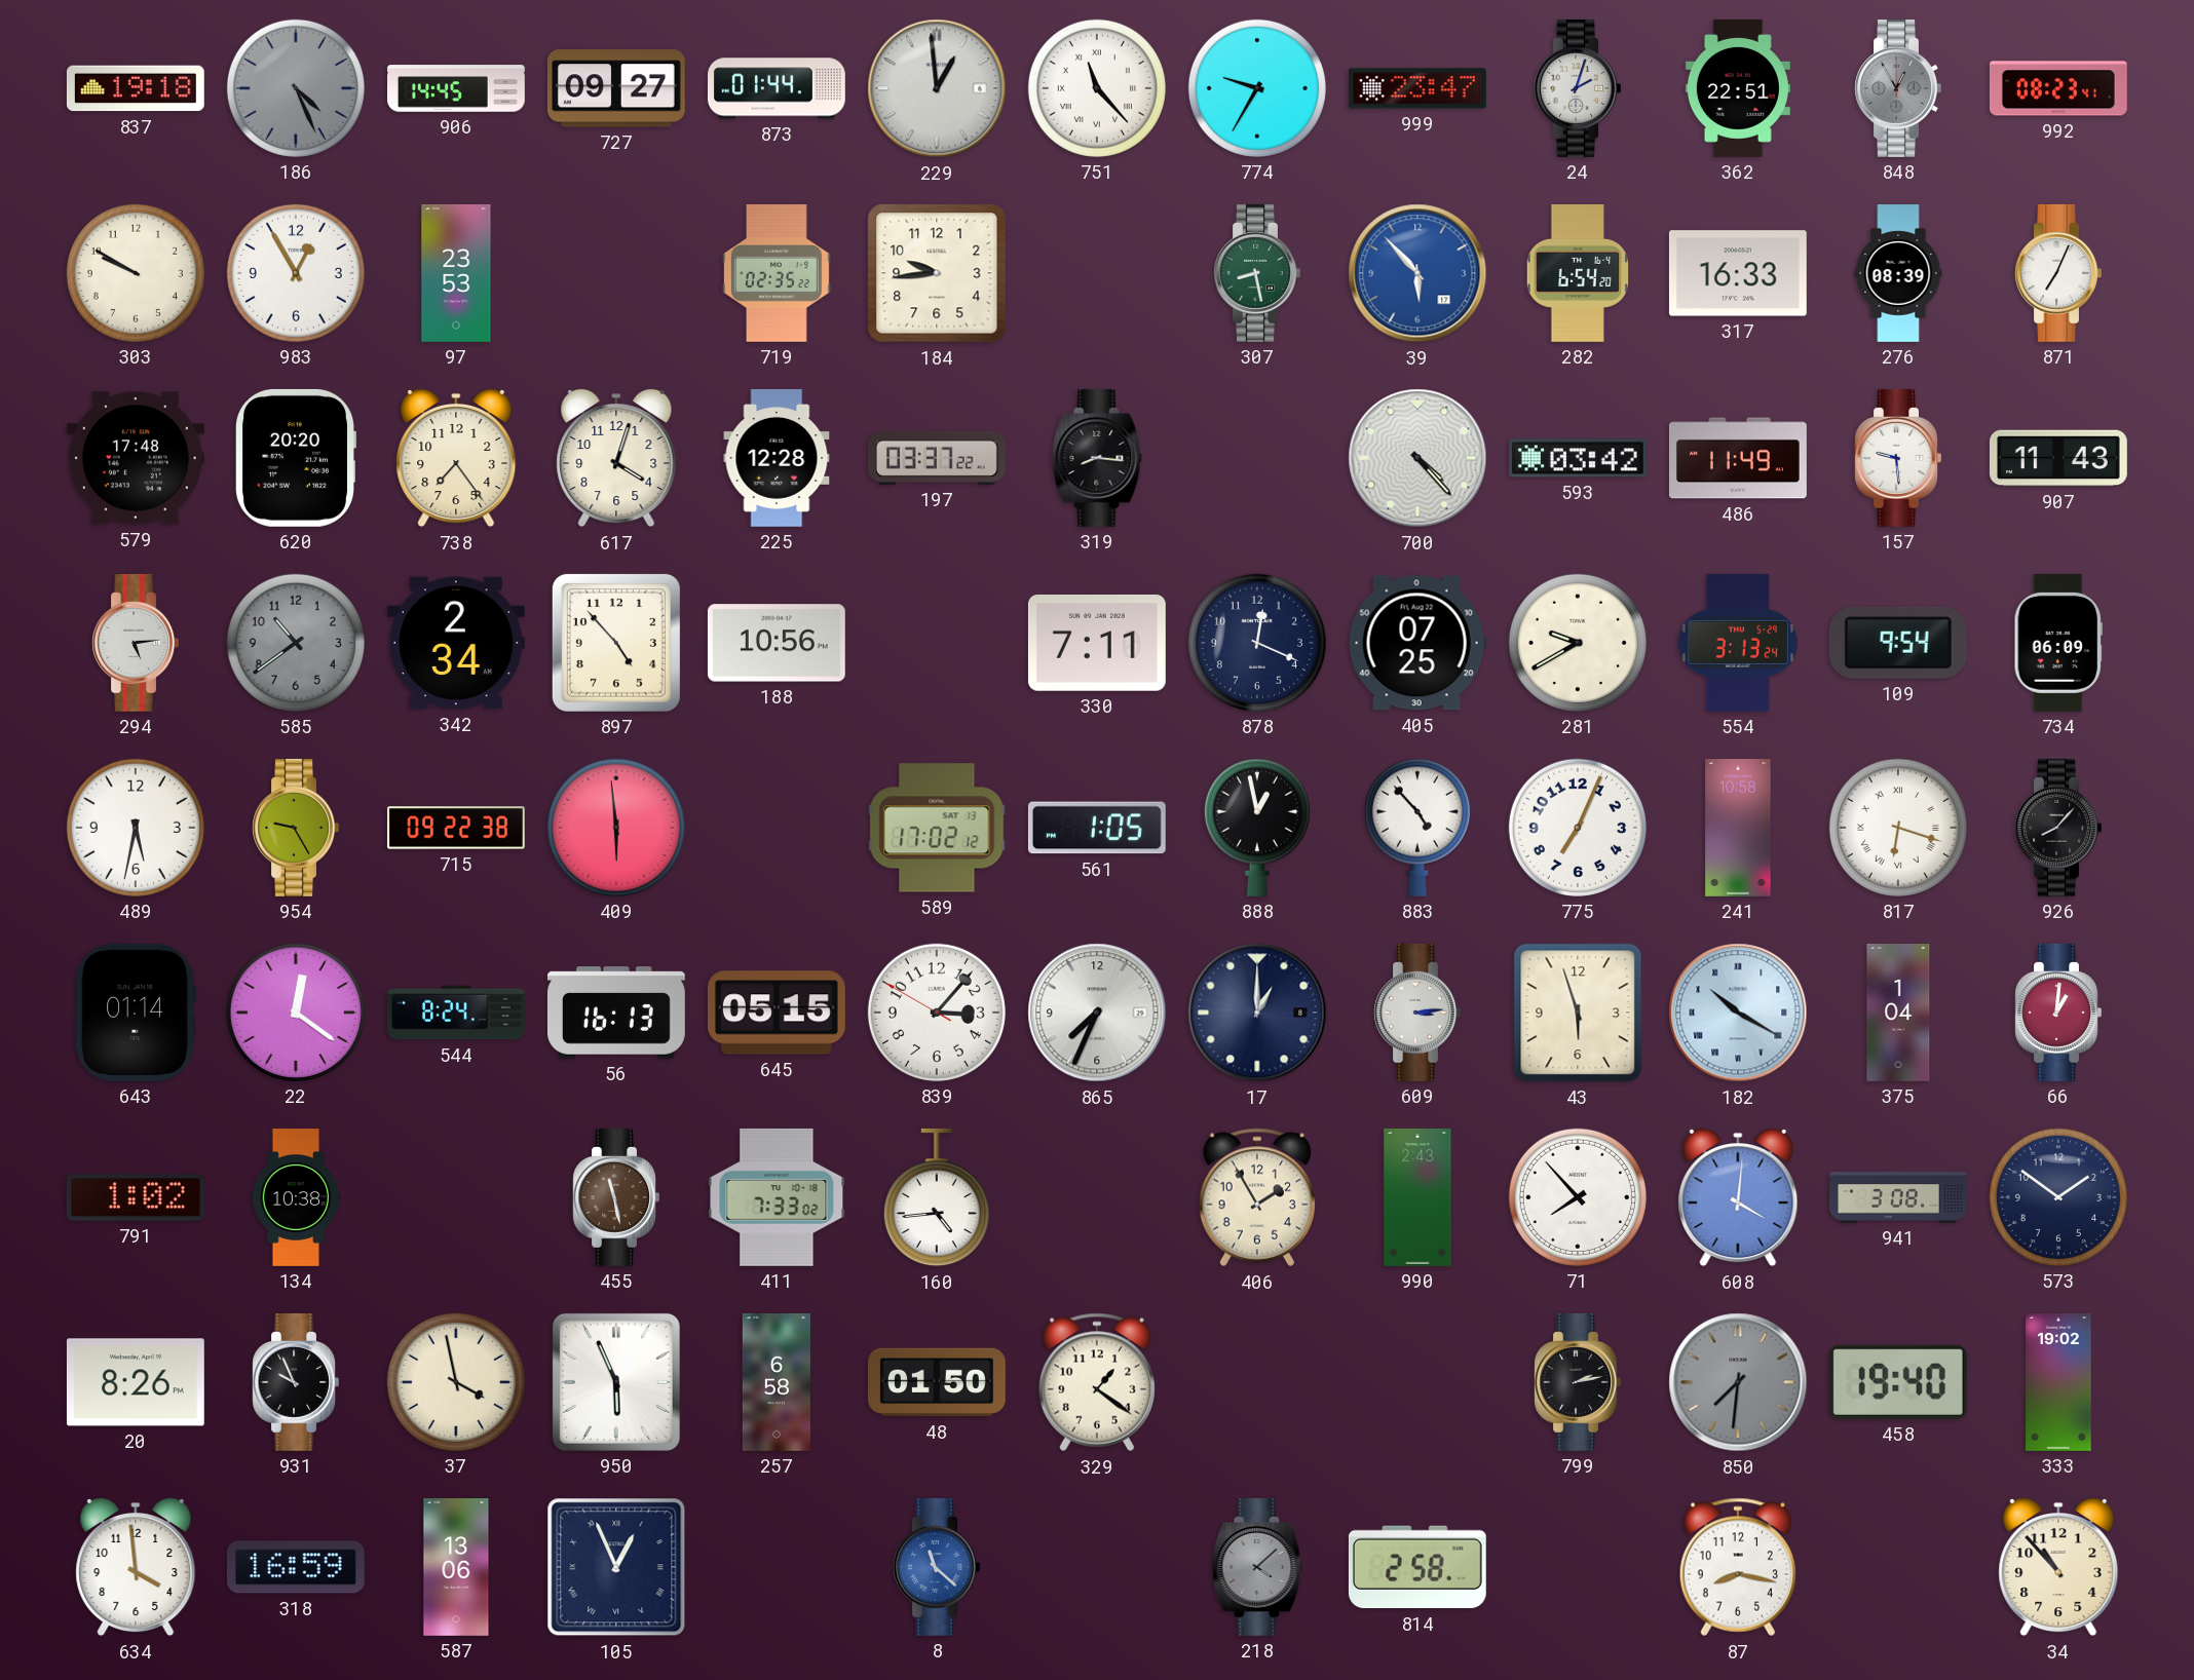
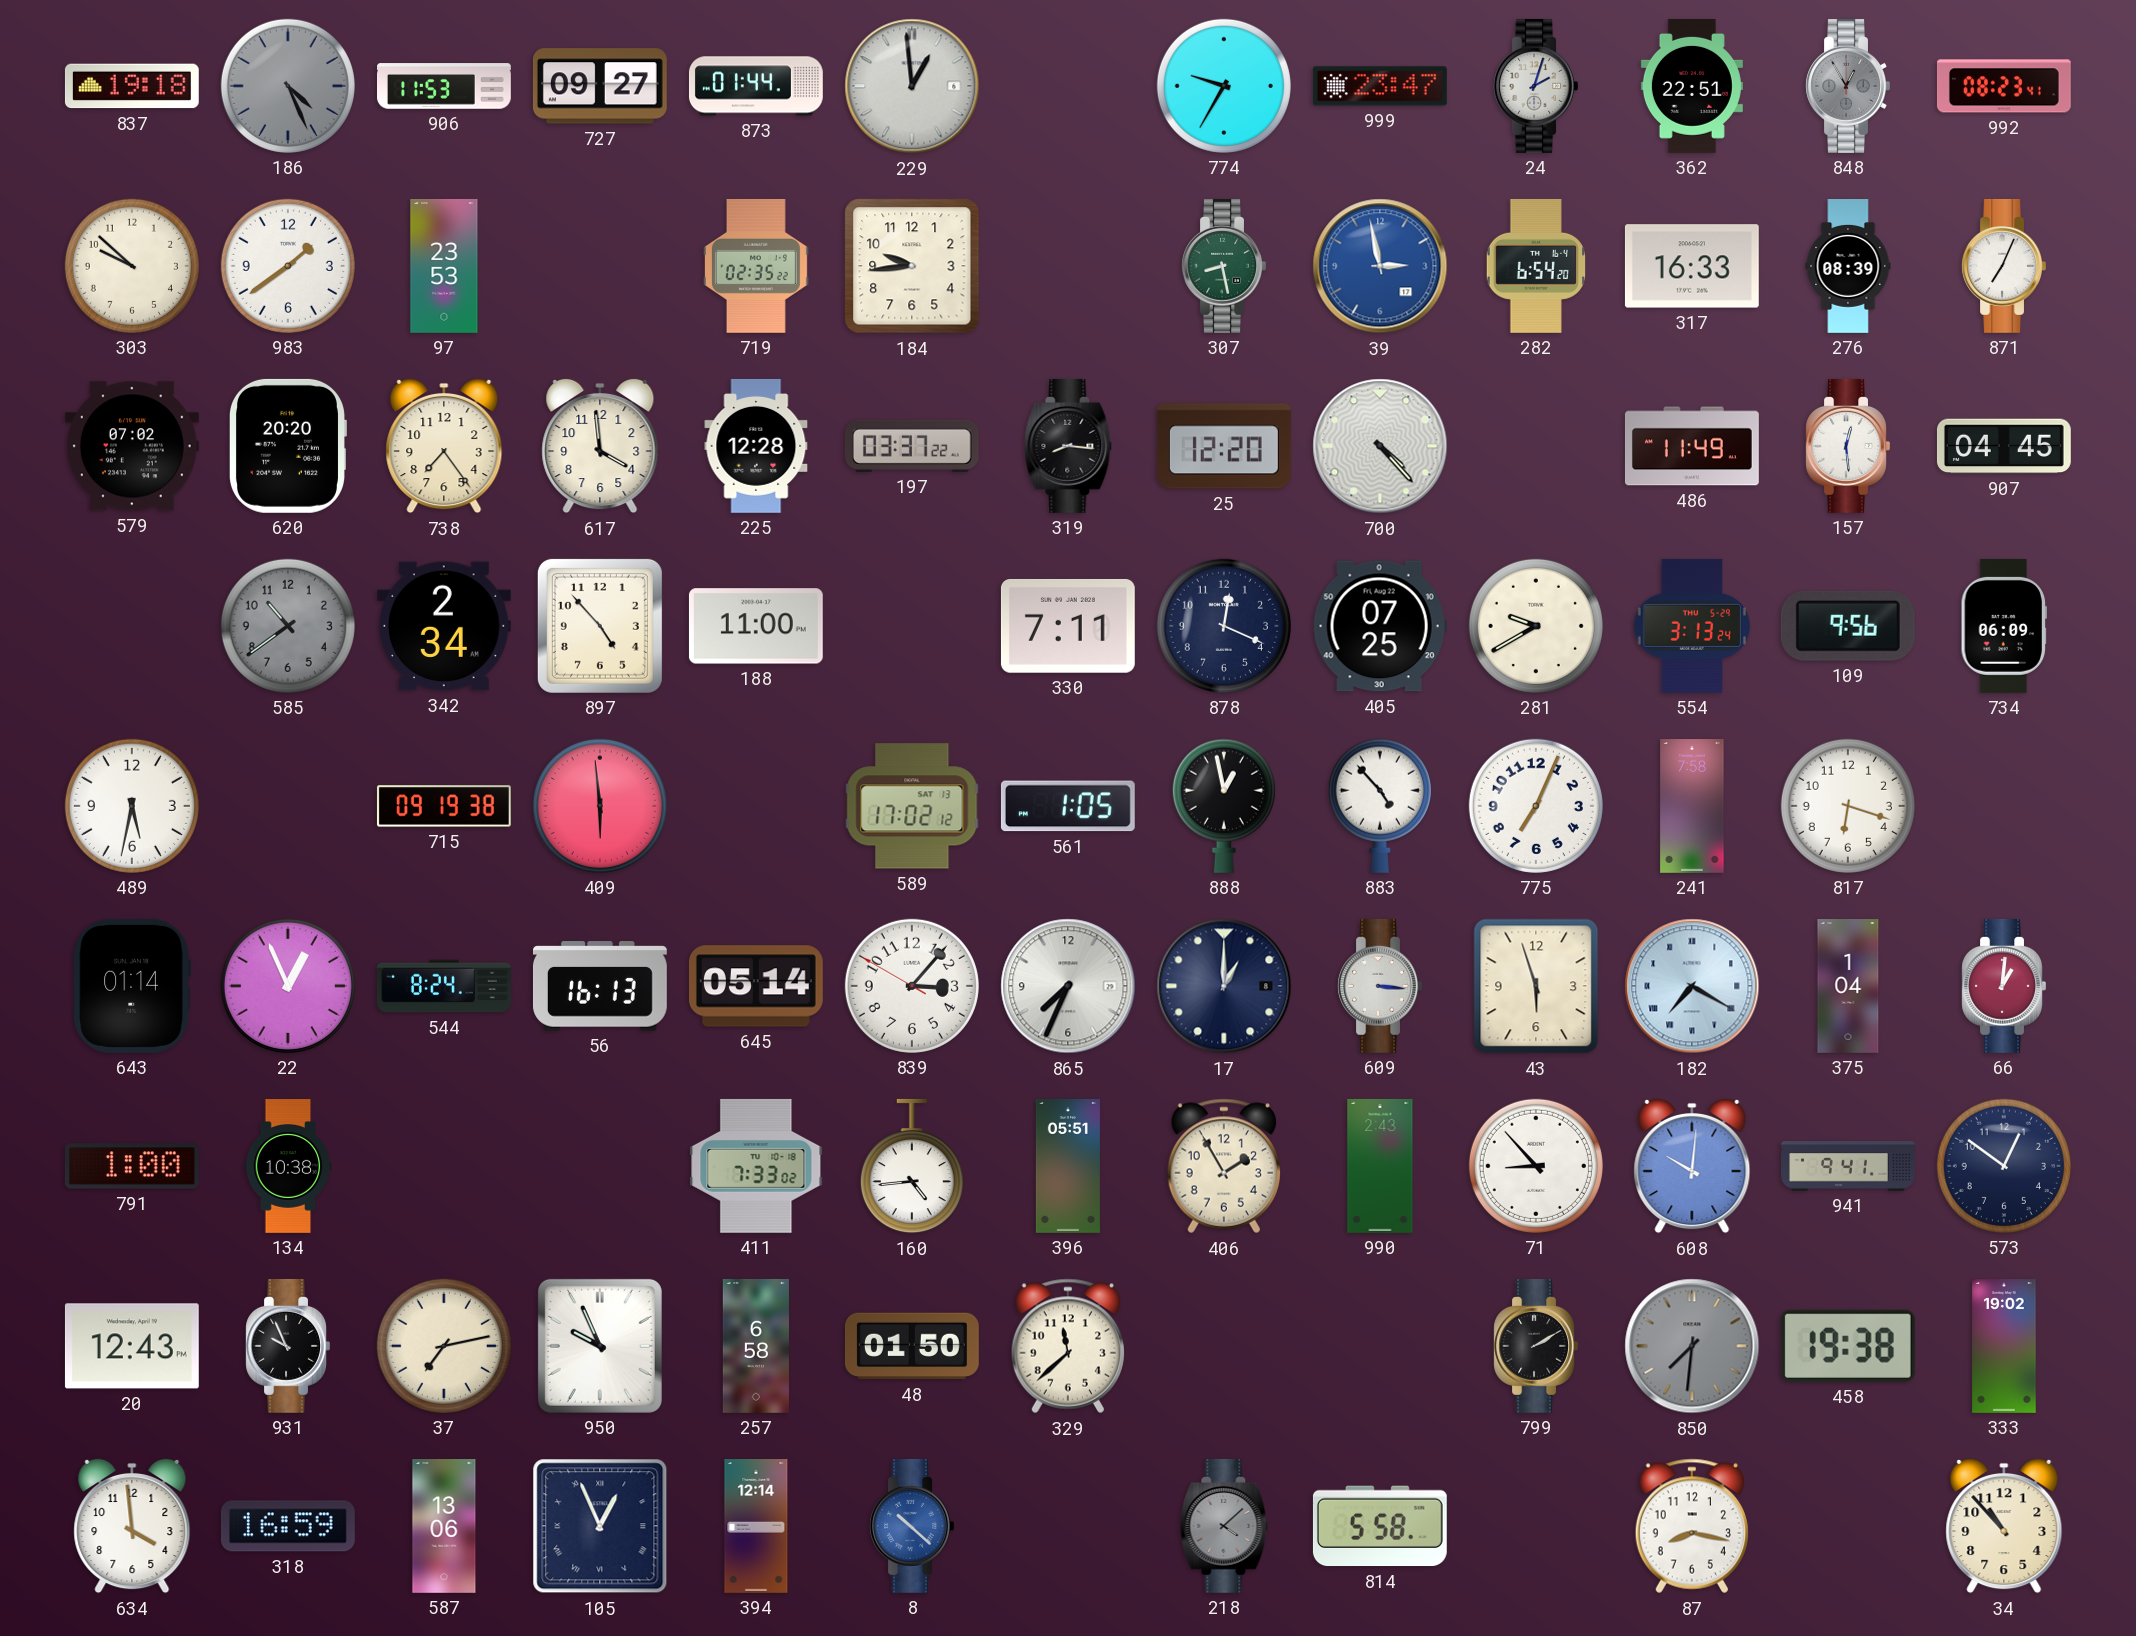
906: 14:45 -> 11:53
751: 11:23 -> none
303: 9:50 -> 9:52
983: 12:55 -> 1:39
39: 5:53 -> 2:58
579: 17:48 -> 07:02
617: 4:03 -> 3:59
25: none -> 12:20
593: 03:42 -> none
157: 9:29 -> 12:29
907: 11:43 -> 04:45
294: 5:14 -> none
188: 10:56 -> 11:00
109: 9:54 -> 9:56
954: 9:25 -> none
715: 09:22 -> 09:19
241: 10:58 -> 7:58
817 numerals: Roman -> Arabic
926: 8:07 -> none
22: 12:21 -> 12:56
645: 05:15 -> 05:14
609: 3:14 -> 3:16
182: 10:20 -> 7:20
791: 1:02 -> 1:00
455: 11:28 -> none
396: none -> 05:51
71: 7:53 -> 8:53
608: 4:01 -> 10:01
941: 3:08 -> 9:41
573: 1:51 -> 12:51
20: 8:26 -> 12:43
37: 3:58 -> 7:13
950: 5:56 -> 9:56
329: 1:21 -> 11:38
799: 2:13 -> 2:10
458: 19:40 -> 19:38
394: none -> 12:14
8: 11:22 -> 10:22
814: 2:58 -> 5:58
